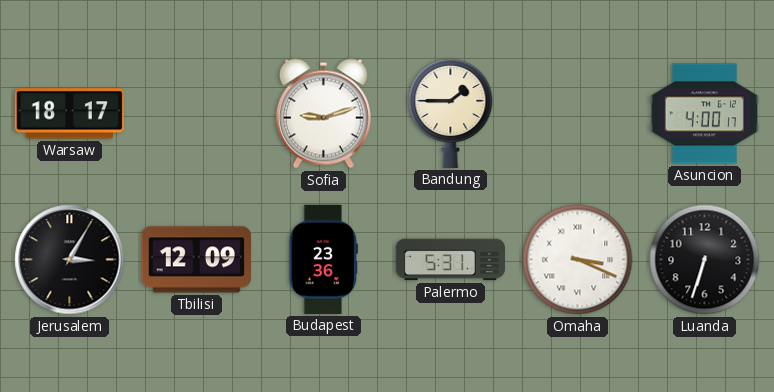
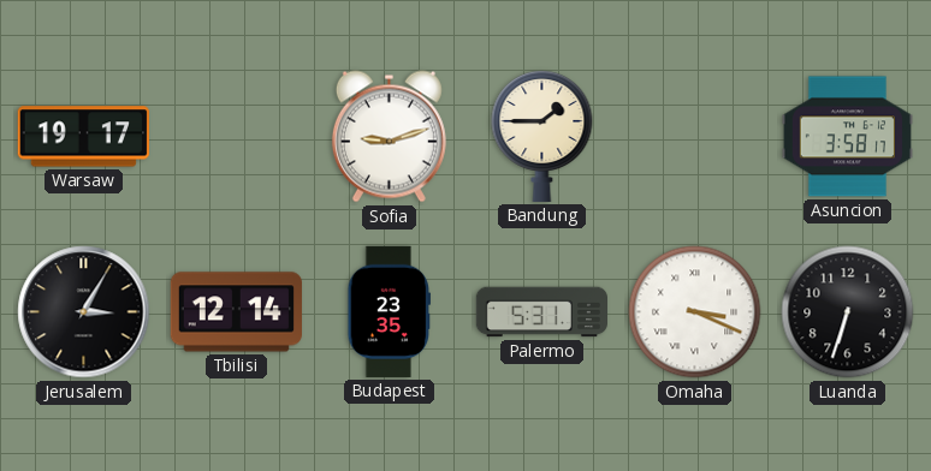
Warsaw: 18:17 -> 19:17
Asuncion: 4:00 -> 3:58
Tbilisi: 12:09 -> 12:14
Budapest: 23:36 -> 23:35
